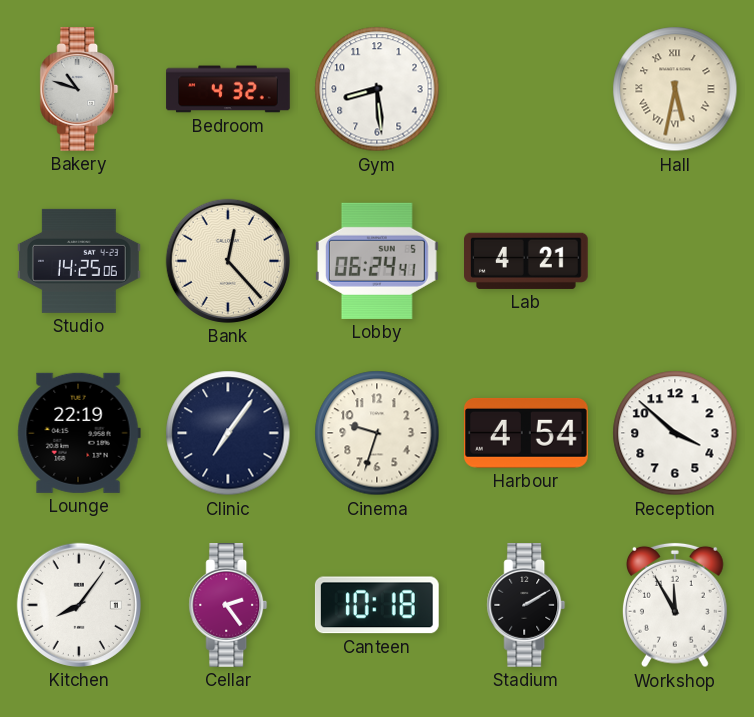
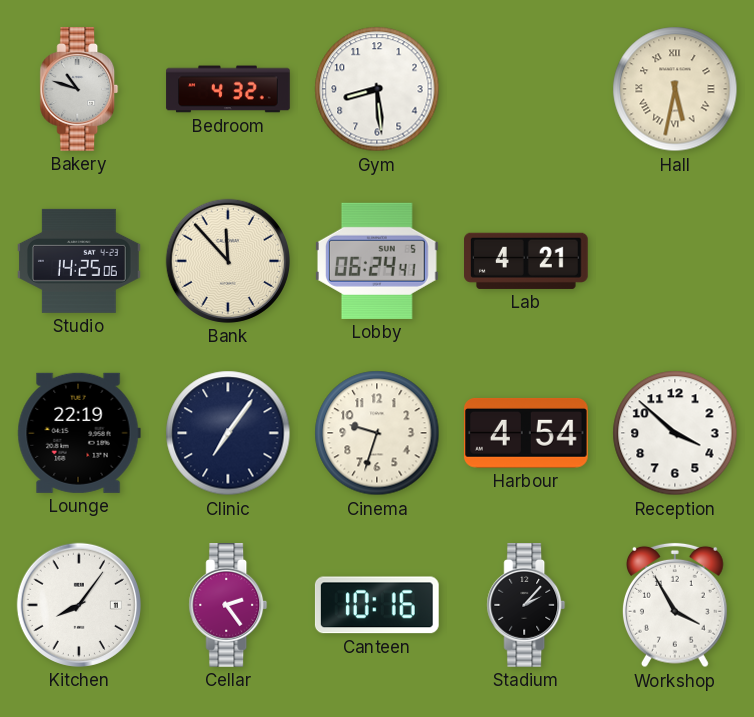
Bank: 12:23 -> 11:53
Canteen: 10:18 -> 10:16
Stadium: 2:10 -> 2:07
Workshop: 11:55 -> 3:55
